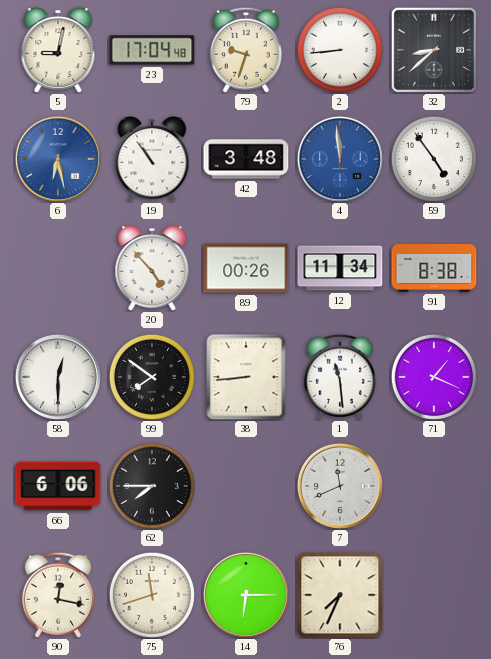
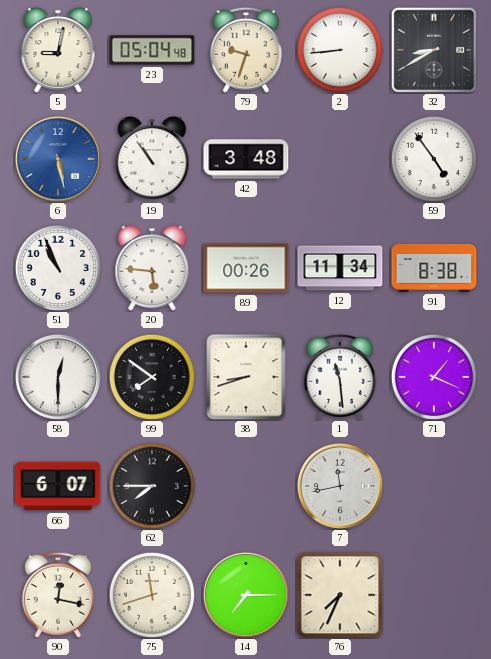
23: 17:04 -> 05:04
32: 8:38 -> 8:40
6: 6:28 -> 5:28
4: 11:59 -> none
51: none -> 10:56
20: 4:53 -> 5:46
38: 8:44 -> 8:42
66: 6:06 -> 6:07
7: 11:41 -> 11:43
14: 6:15 -> 7:15
